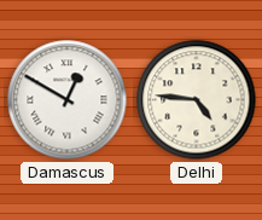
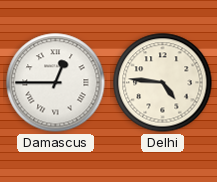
Damascus: 12:50 -> 12:45
